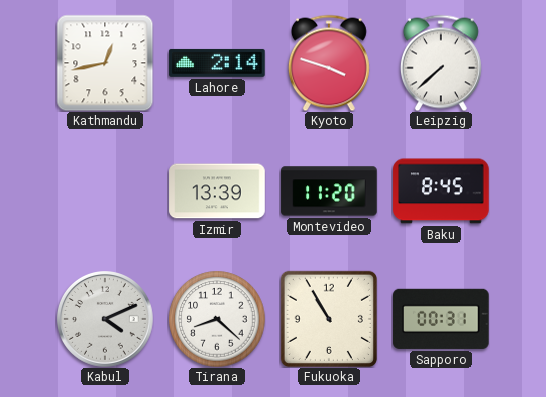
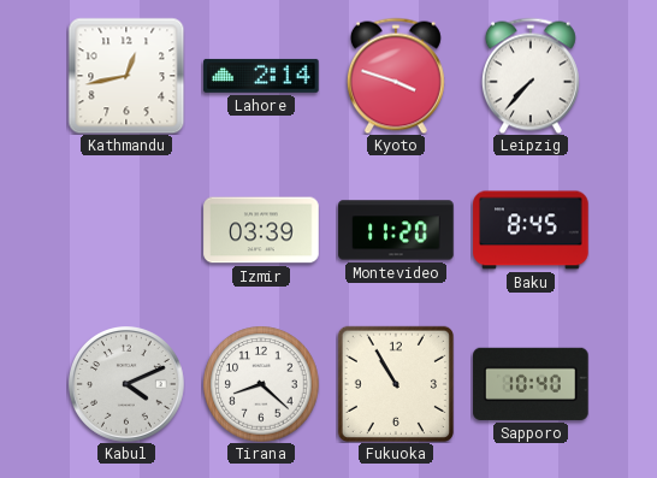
Leipzig: 7:38 -> 7:37
Izmir: 13:39 -> 03:39
Sapporo: 00:31 -> 10:40
